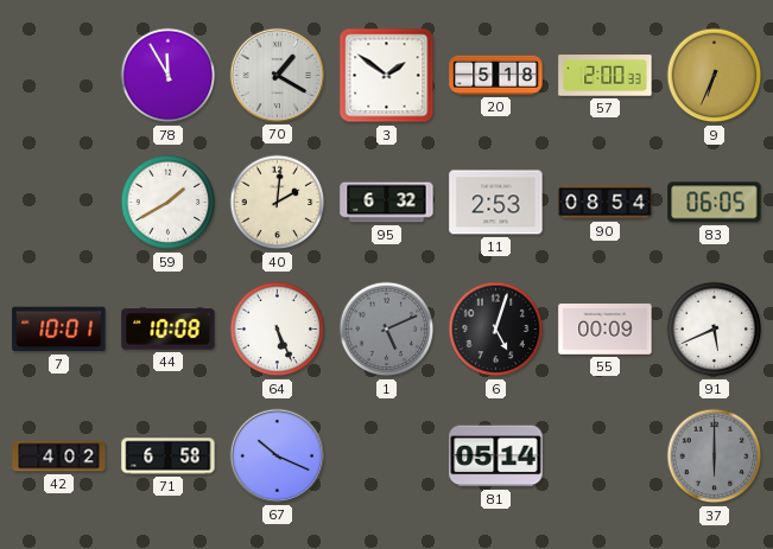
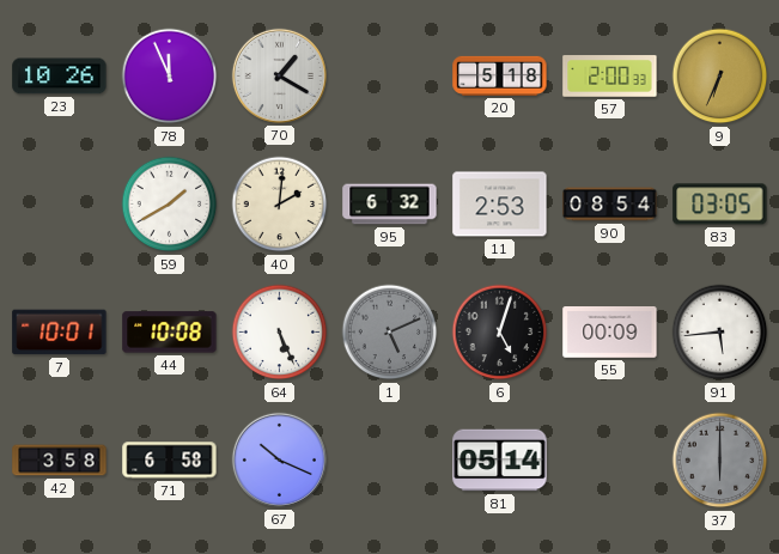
23: none -> 10:26
78: 11:55 -> 11:56
3: 1:51 -> none
83: 06:05 -> 03:05
91: 5:41 -> 5:44
42: 4:02 -> 3:58
